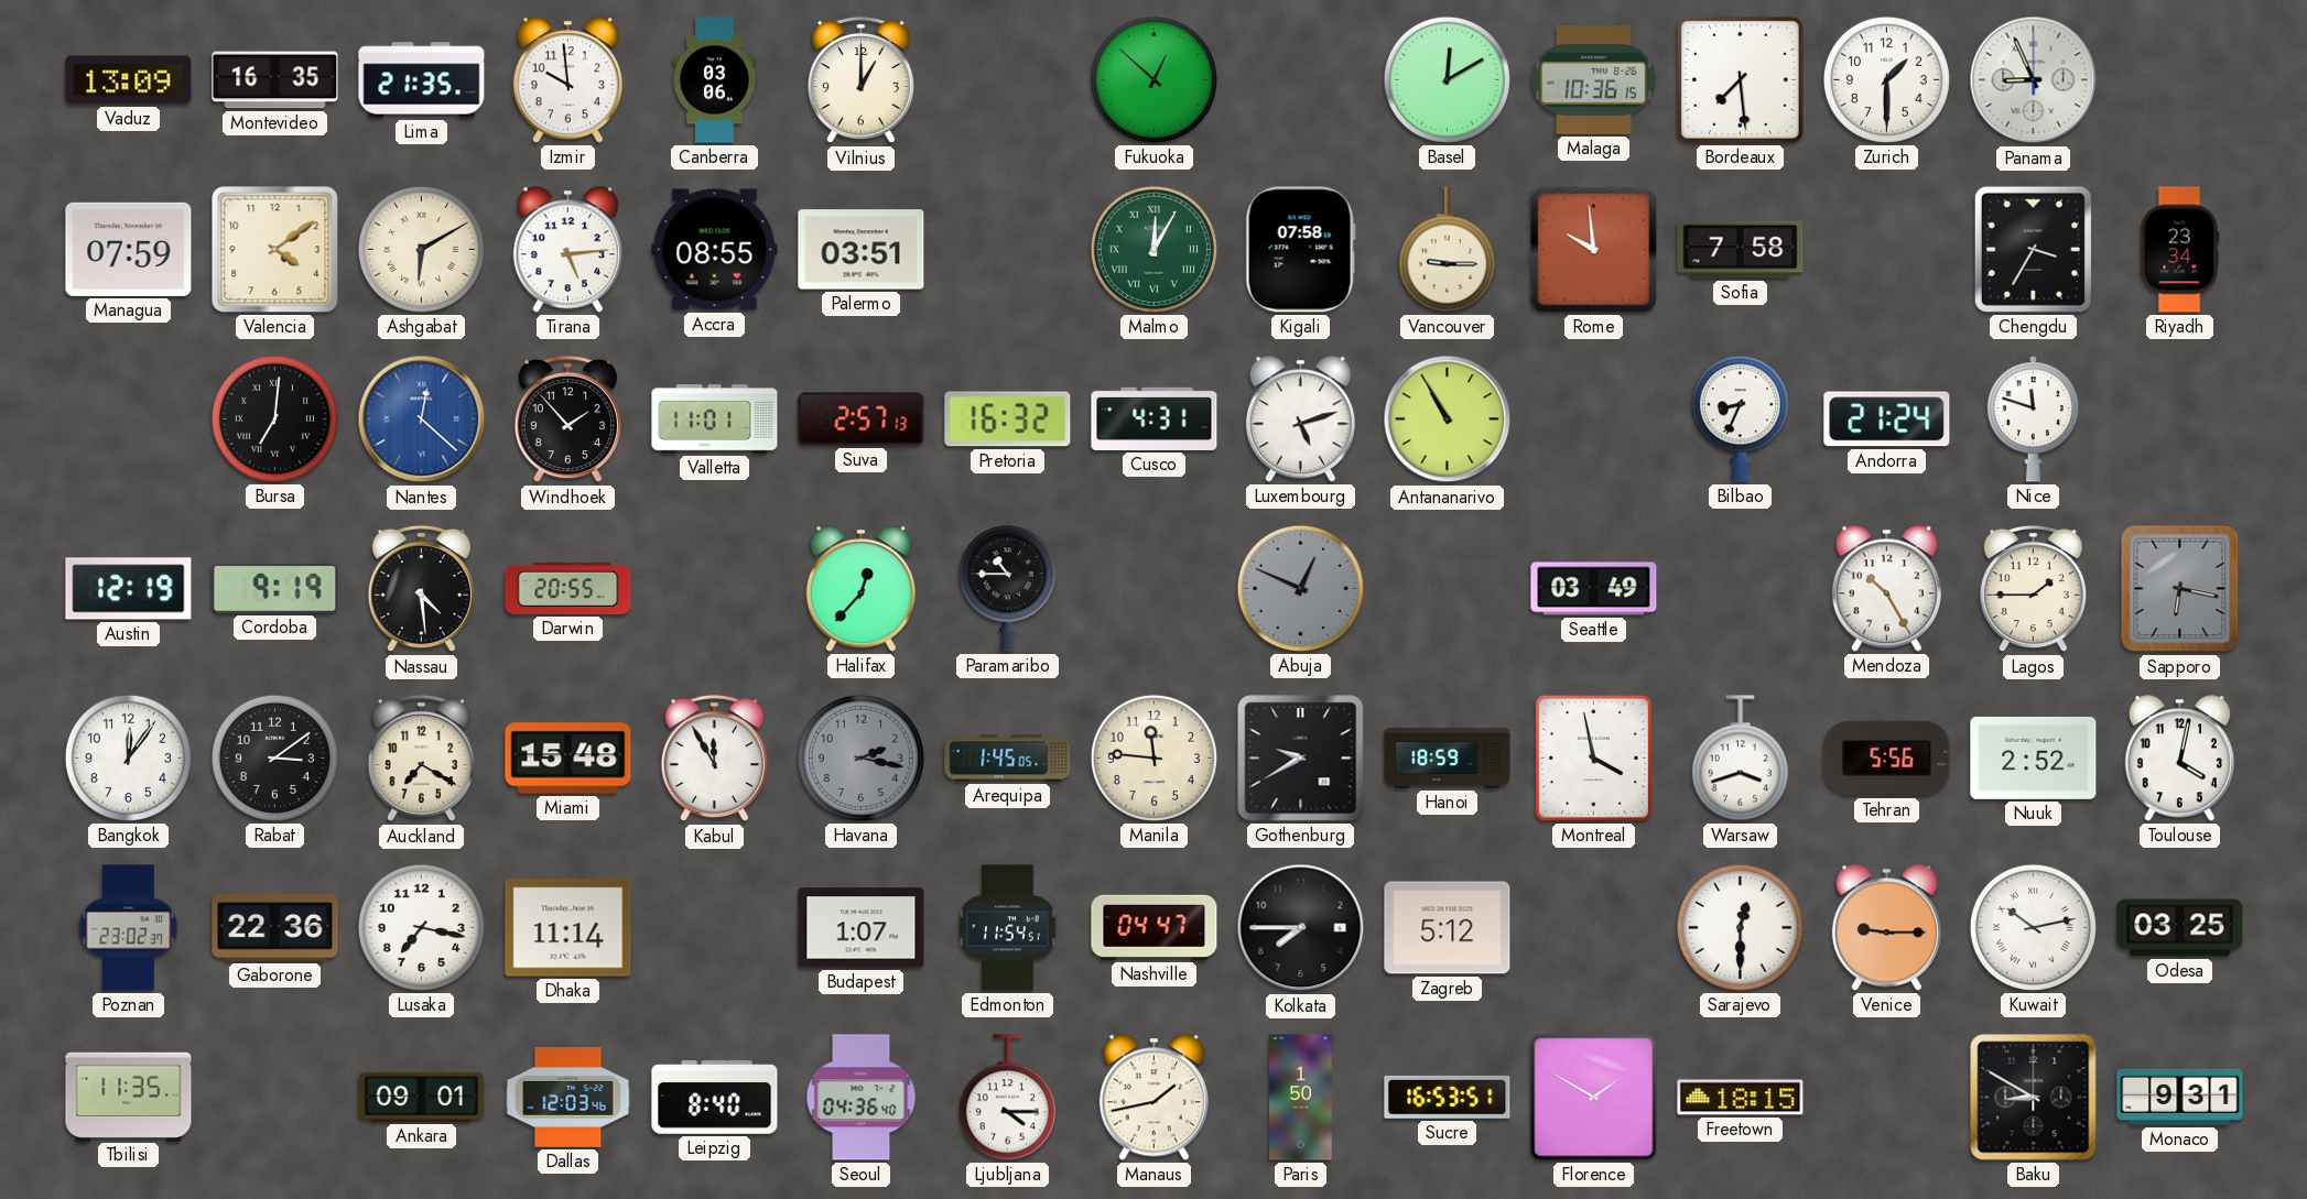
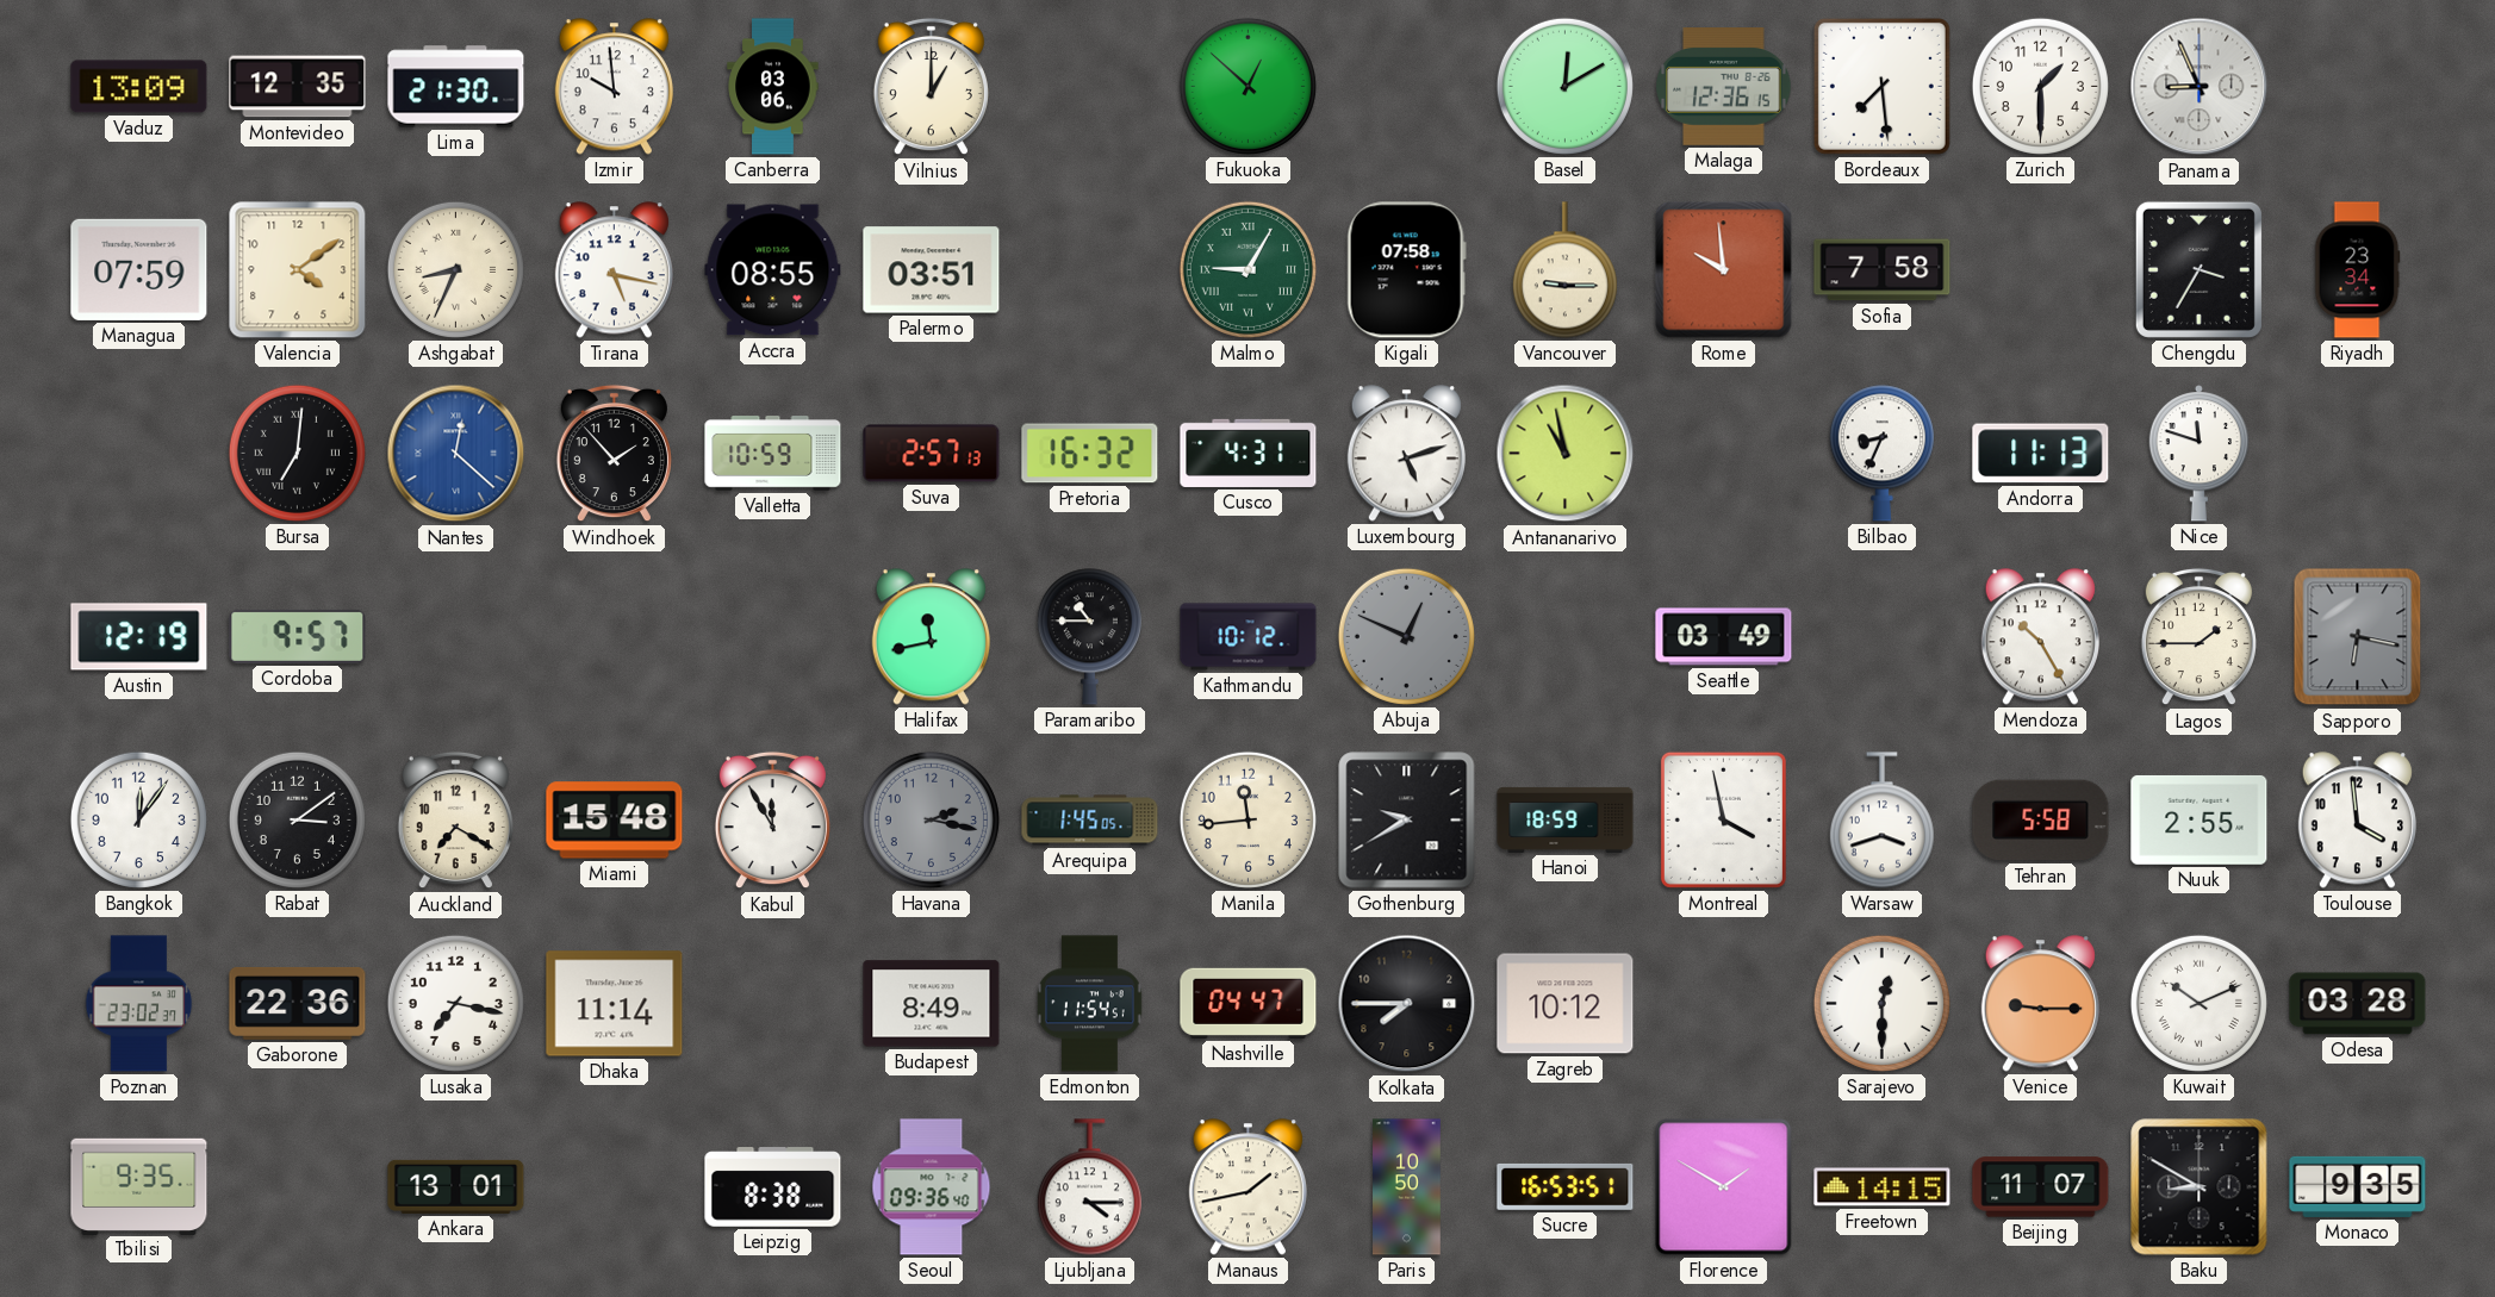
Montevideo: 16:35 -> 12:35
Lima: 21:35 -> 21:30
Malaga: 10:36 -> 12:36
Ashgabat: 6:10 -> 8:34
Tirana: 5:14 -> 5:17
Malmo: 12:05 -> 9:05
Valletta: 11:01 -> 10:59
Antananarivo: 10:55 -> 10:58
Andorra: 21:24 -> 11:13
Cordoba: 9:19 -> 9:57
Nassau: 4:29 -> none
Darwin: 20:55 -> none
Halifax: 12:37 -> 11:43
Kathmandu: none -> 10:12
Manila: 11:46 -> 11:44
Tehran: 5:56 -> 5:58
Nuuk: 2:52 -> 2:55
Toulouse: 4:02 -> 3:59
Budapest: 1:07 -> 8:49
Zagreb: 5:12 -> 10:12
Kuwait: 10:13 -> 10:11
Odesa: 03:25 -> 03:28
Tbilisi: 11:35 -> 9:35
Ankara: 09:01 -> 13:01
Dallas: 12:03 -> none
Leipzig: 8:40 -> 8:38
Seoul: 04:36 -> 09:36
Paris: 1:50 -> 10:50
Freetown: 18:15 -> 14:15
Beijing: none -> 11:07
Monaco: 9:31 -> 9:35
